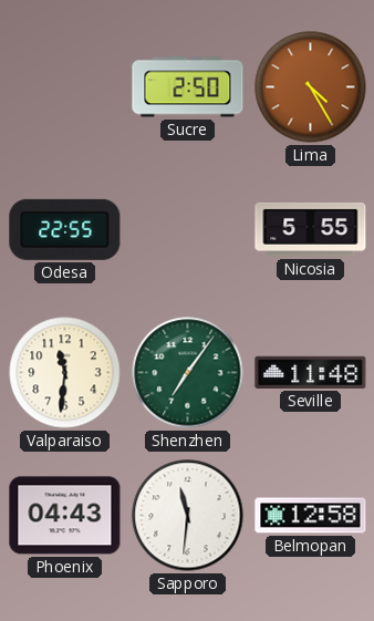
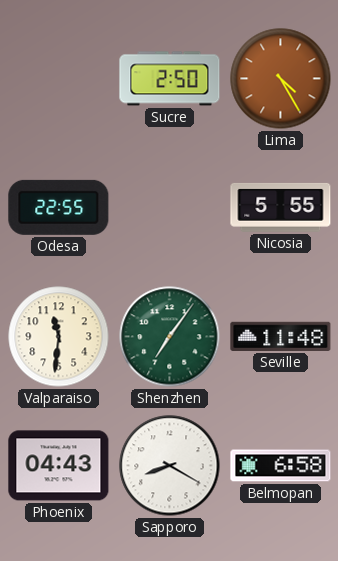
Sapporo: 11:31 -> 8:20
Belmopan: 12:58 -> 6:58
